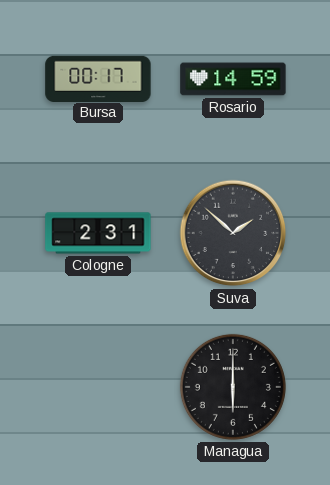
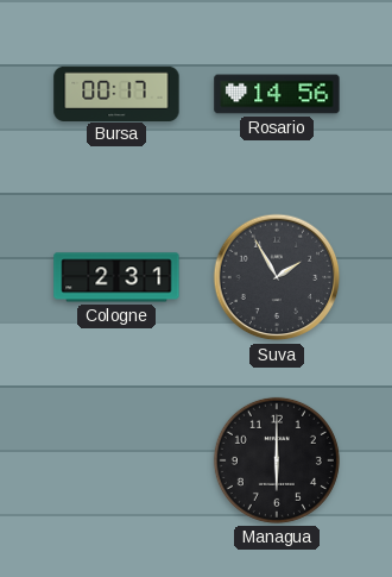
Rosario: 14:59 -> 14:56
Suva: 1:52 -> 1:55
